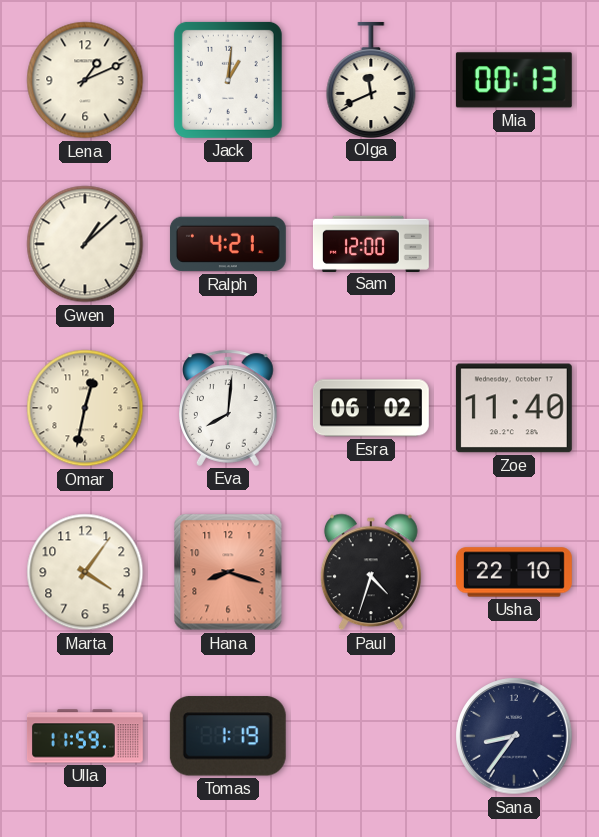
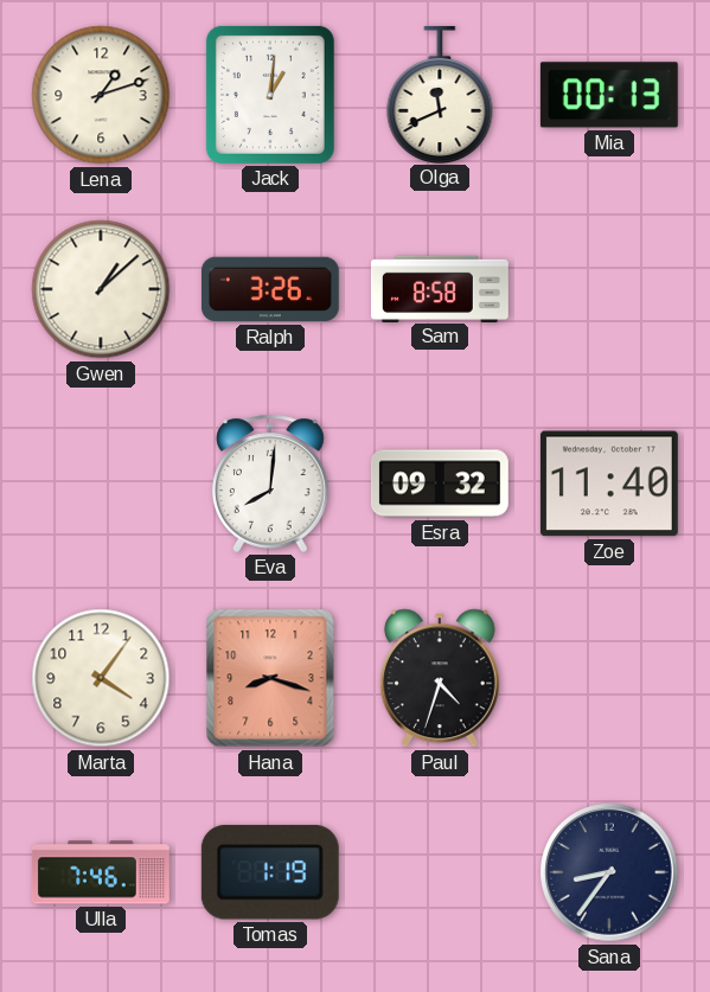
Lena: 1:11 -> 1:12
Ralph: 4:21 -> 3:26
Sam: 12:00 -> 8:58
Omar: 12:32 -> none
Esra: 06:02 -> 09:32
Usha: 22:10 -> none
Ulla: 11:59 -> 7:46
